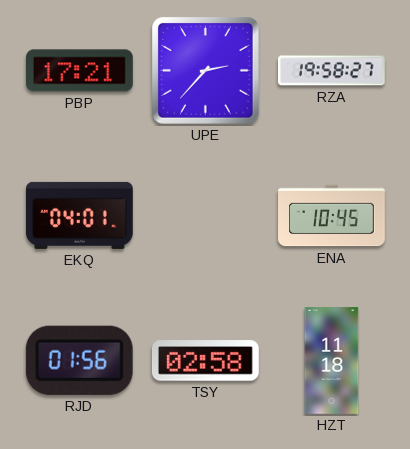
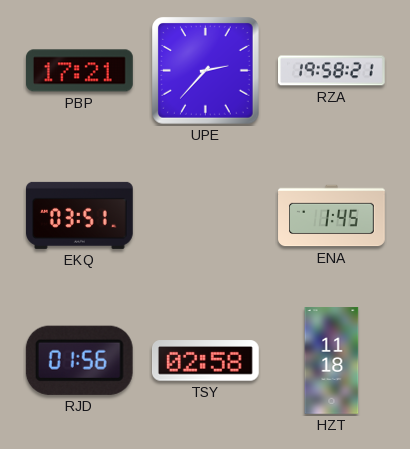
RZA: 19:58:27 -> 19:58:21
EKQ: 04:01 -> 03:51
ENA: 10:45 -> 1:45
